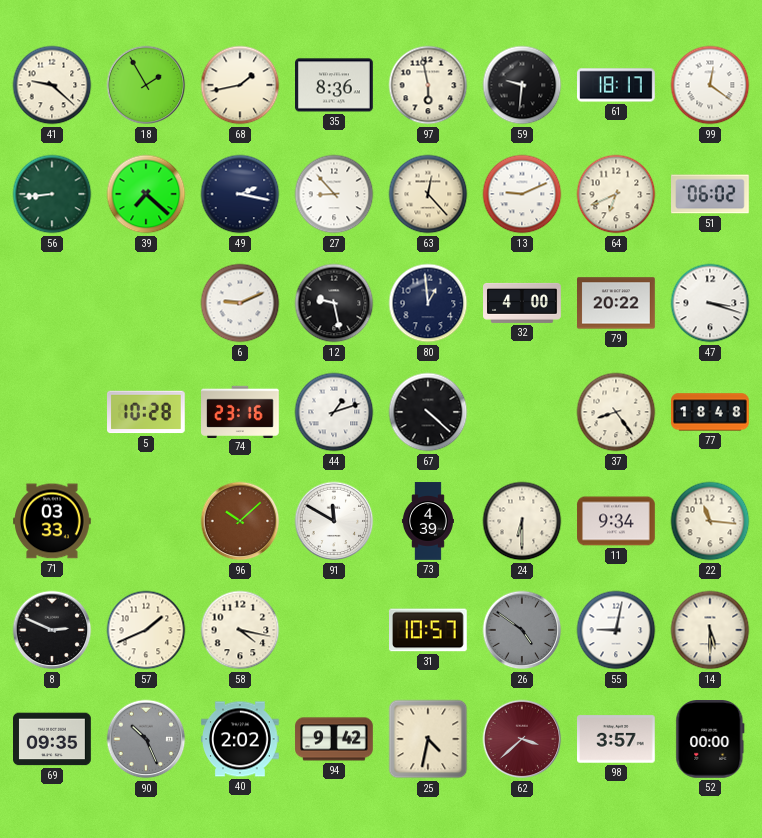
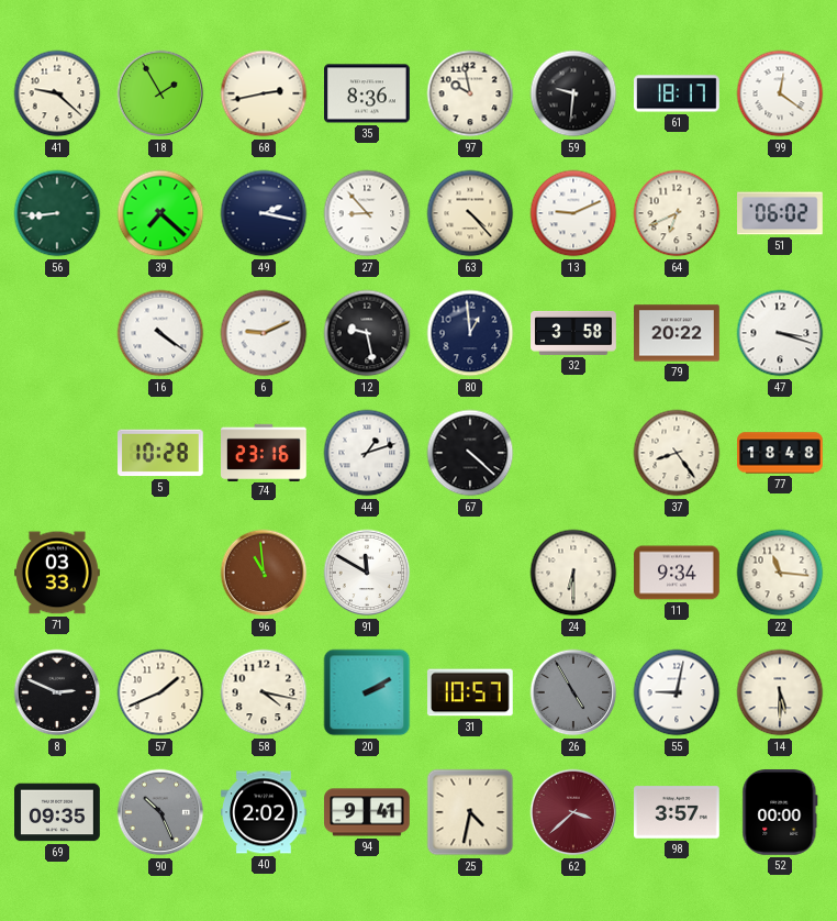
68: 1:43 -> 2:43
97: 5:58 -> 9:58
63: 12:23 -> 4:23
16: none -> 4:21
32: 4:00 -> 3:58
96: 10:08 -> 10:59
73: 4:39 -> none
20: none -> 2:10
26: 4:51 -> 4:55
94: 9:42 -> 9:41
